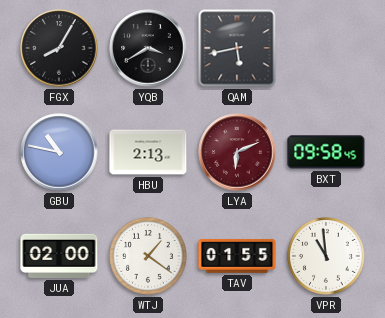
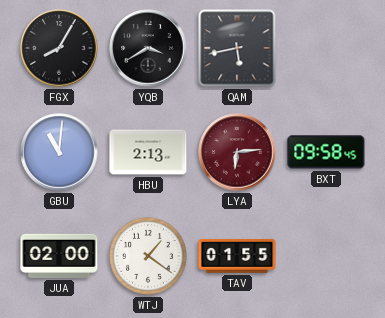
GBU: 10:47 -> 11:01
LYA: 6:11 -> 6:14
VPR: 10:59 -> none
